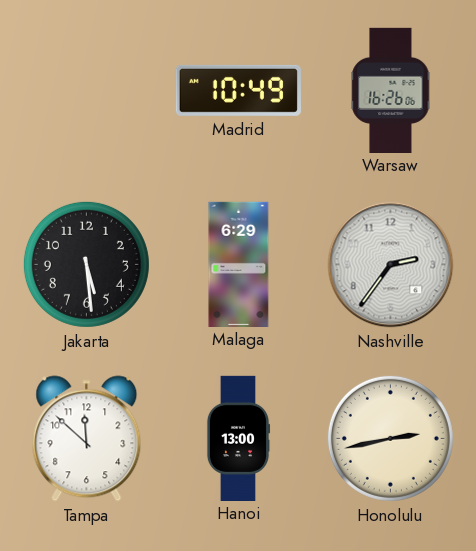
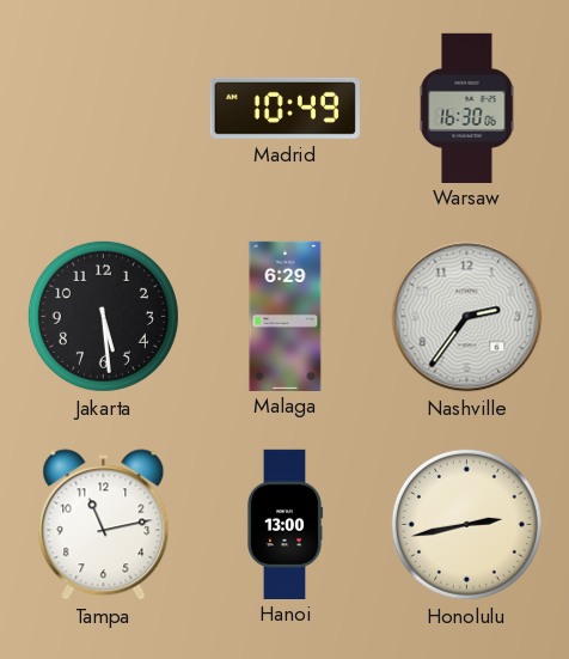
Warsaw: 16:26 -> 16:30
Tampa: 11:52 -> 11:13
